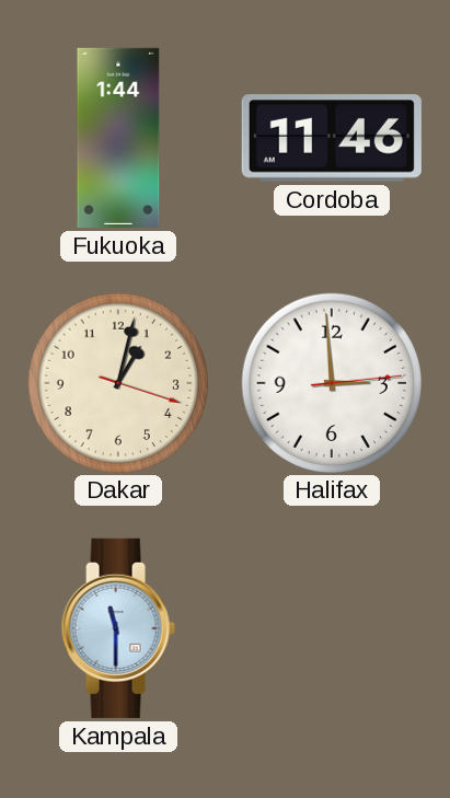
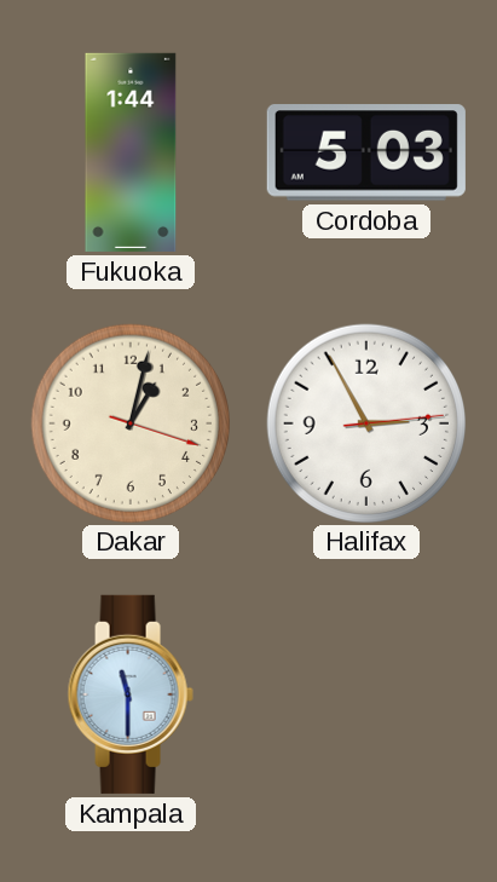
Cordoba: 11:46 -> 5:03
Halifax: 2:59 -> 2:55
